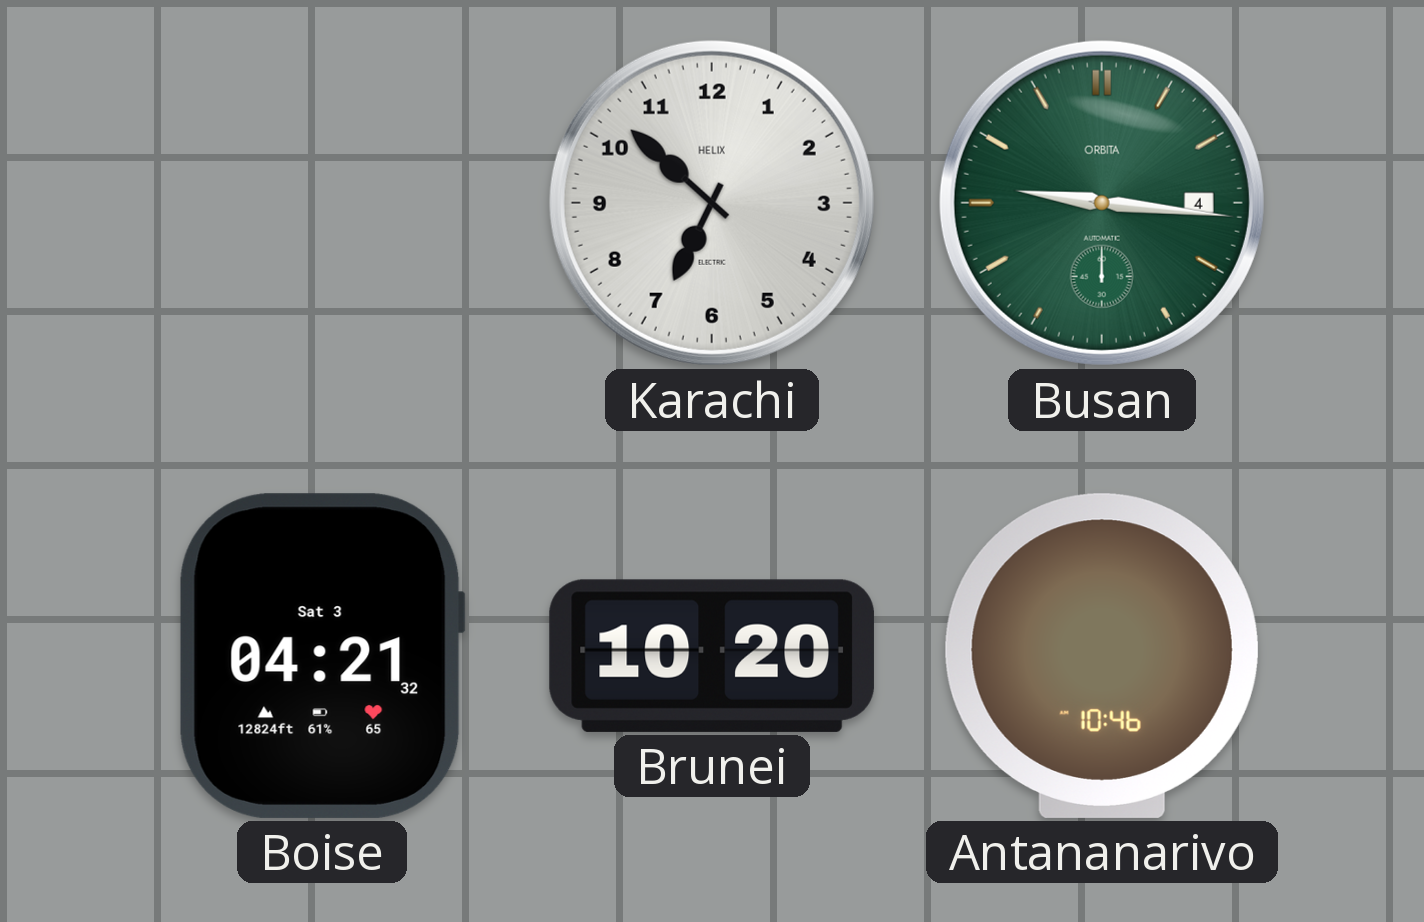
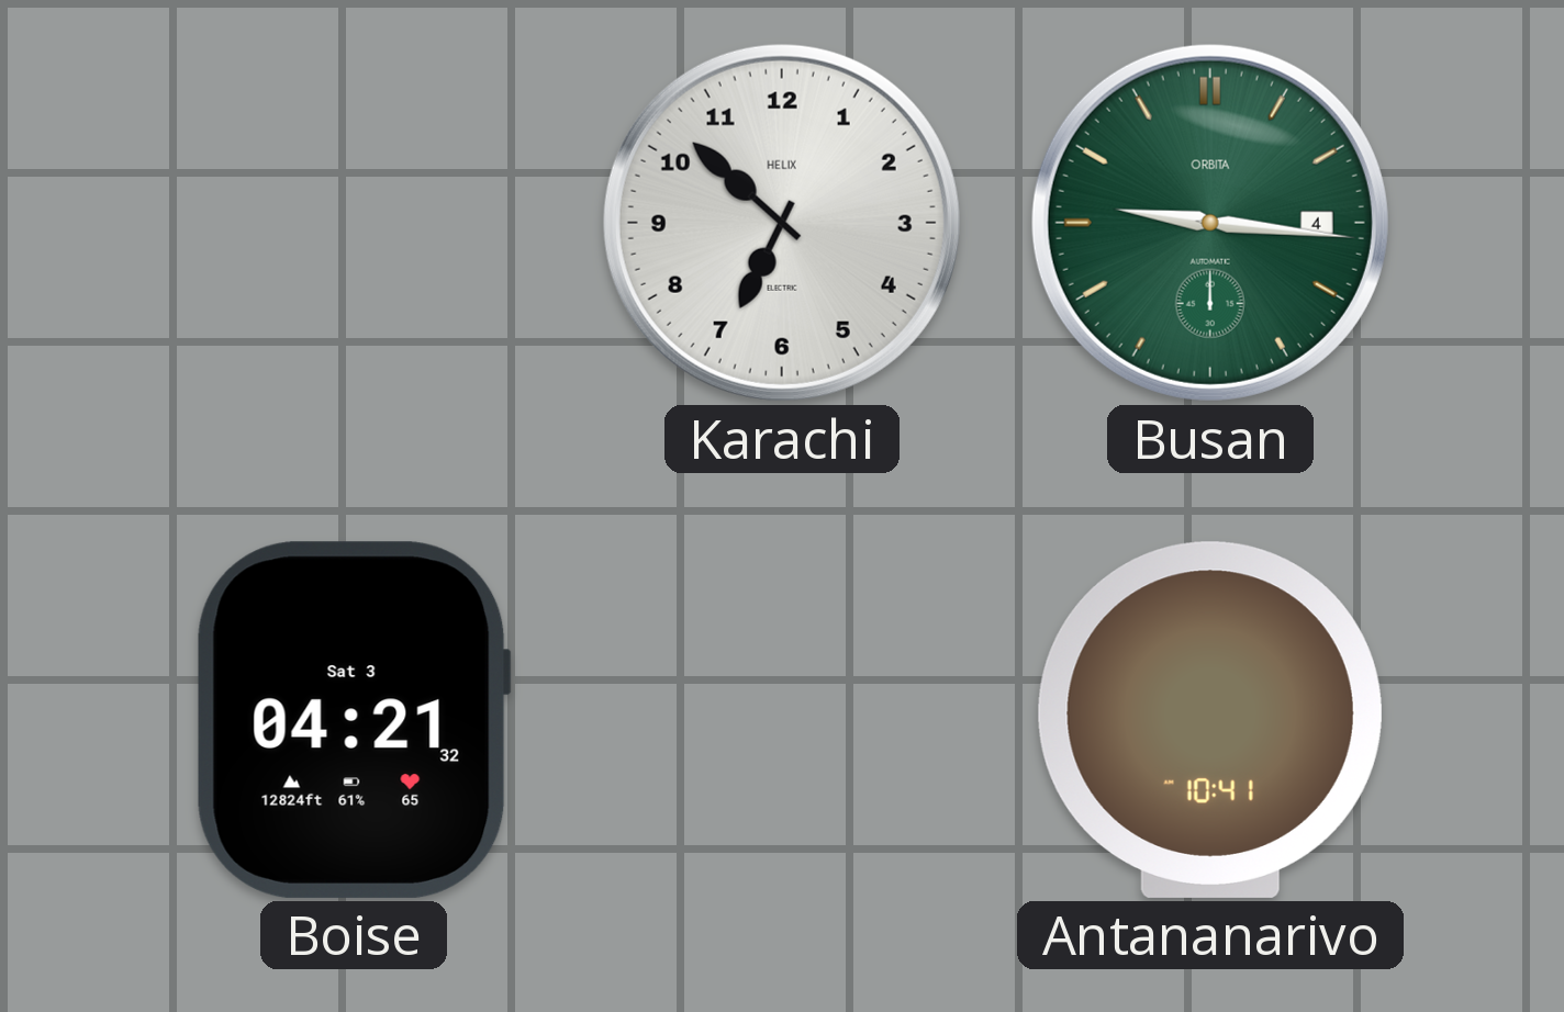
Brunei: 10:20 -> none
Antananarivo: 10:46 -> 10:41
